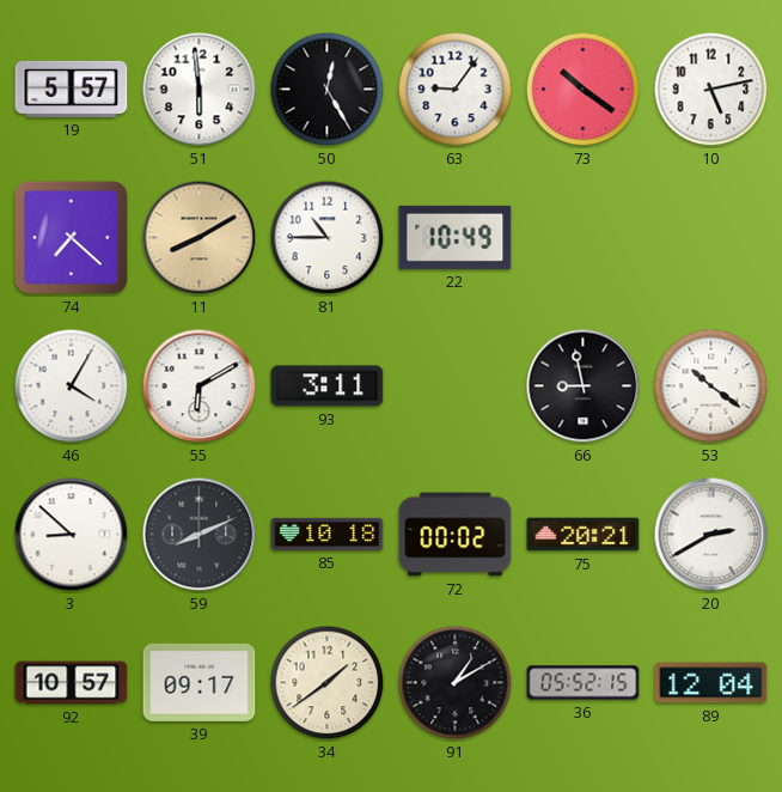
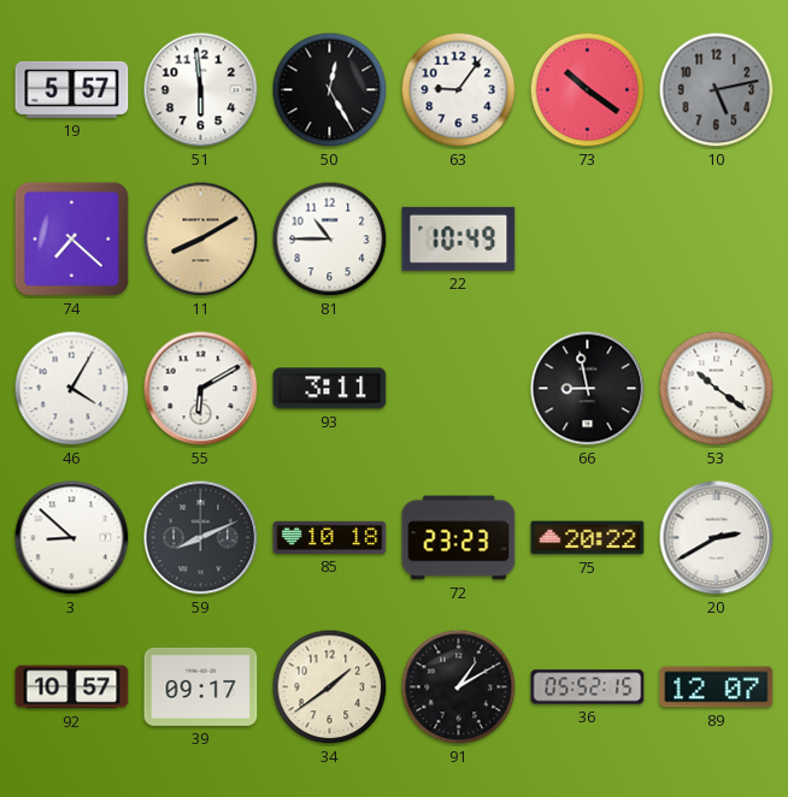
10 dial: white -> grey
72: 00:02 -> 23:23
75: 20:21 -> 20:22
89: 12:04 -> 12:07
